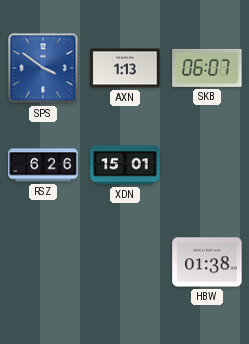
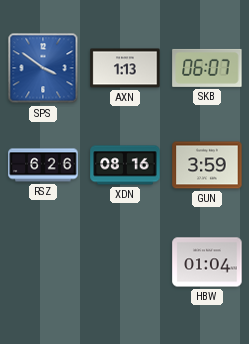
XDN: 15:01 -> 08:16
GUN: none -> 3:59
HBW: 01:38 -> 01:04
